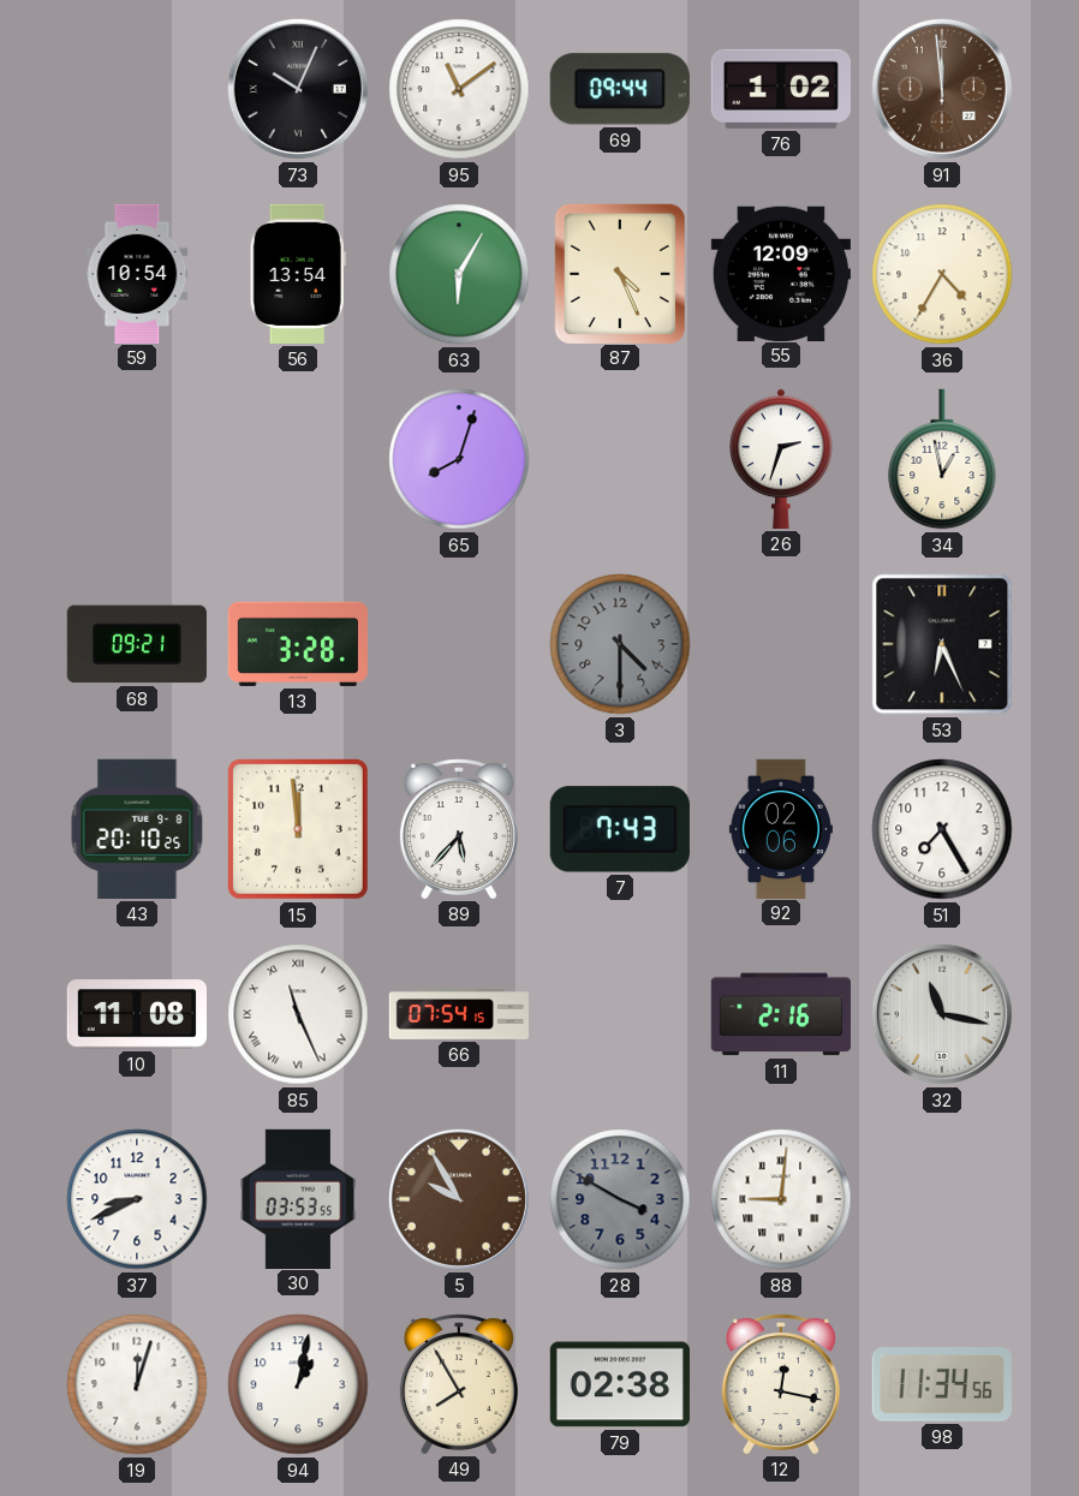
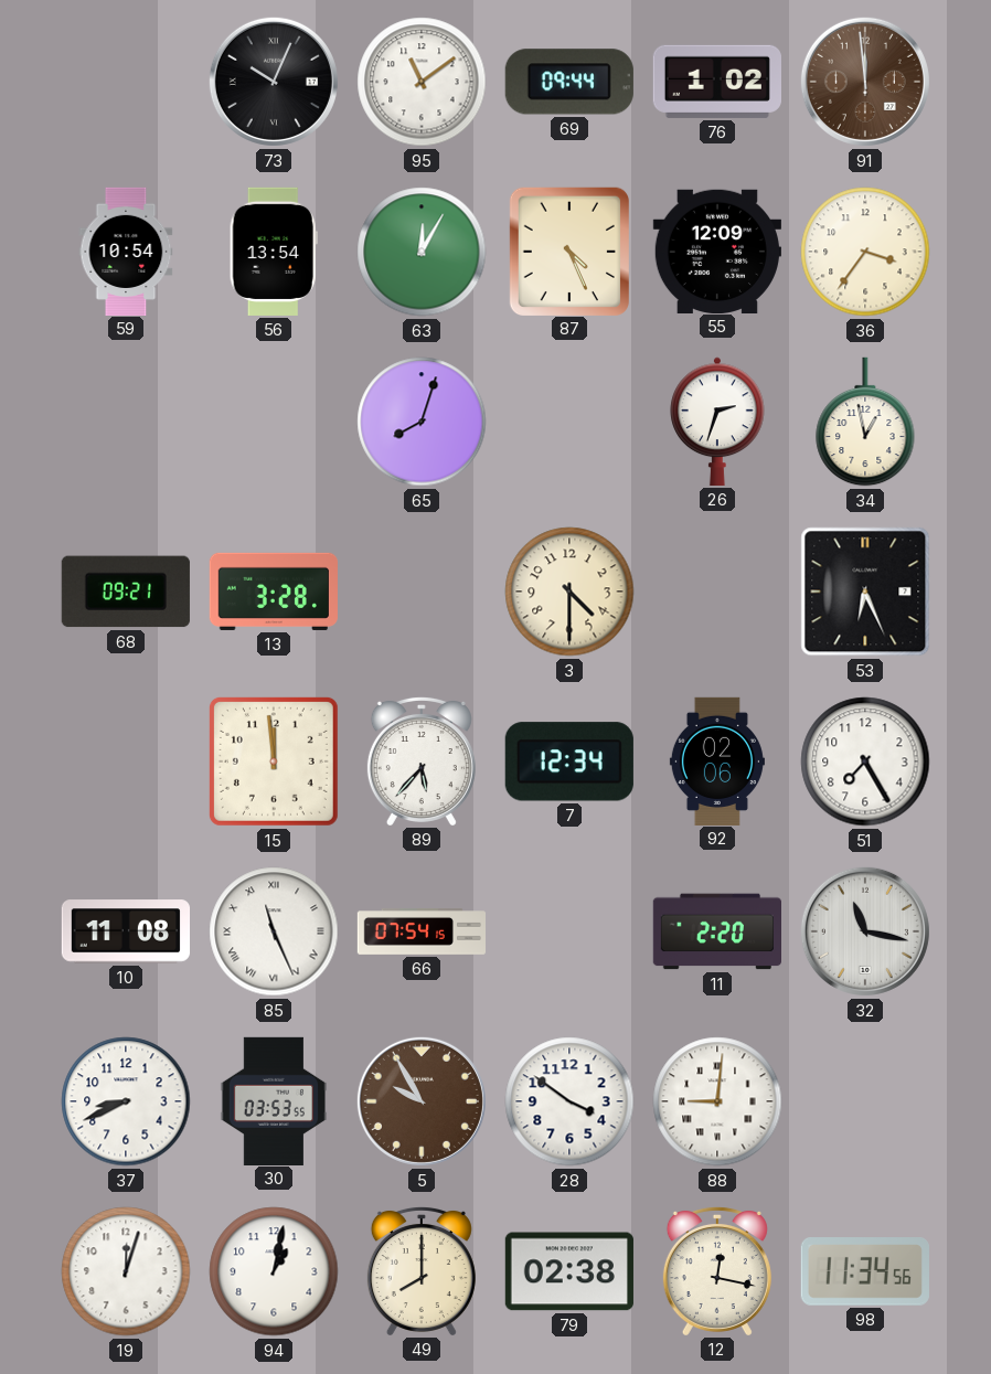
63: 6:05 -> 12:05
36: 4:35 -> 3:36
3 dial: grey -> cream
43: 20:10 -> none
7: 7:43 -> 12:34
11: 2:16 -> 2:20
28: 3:50 -> 3:51
28 dial: grey -> white
49: 7:55 -> 8:00
